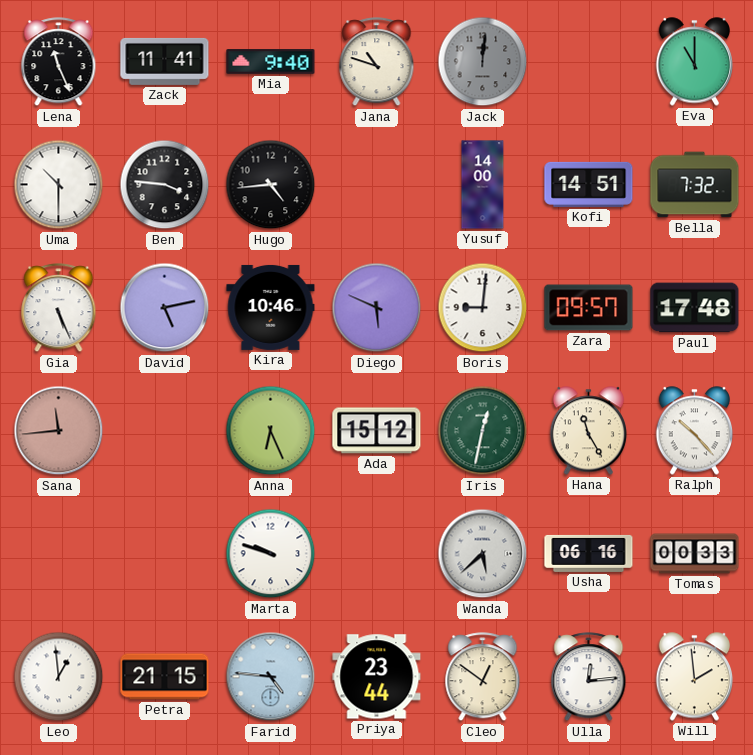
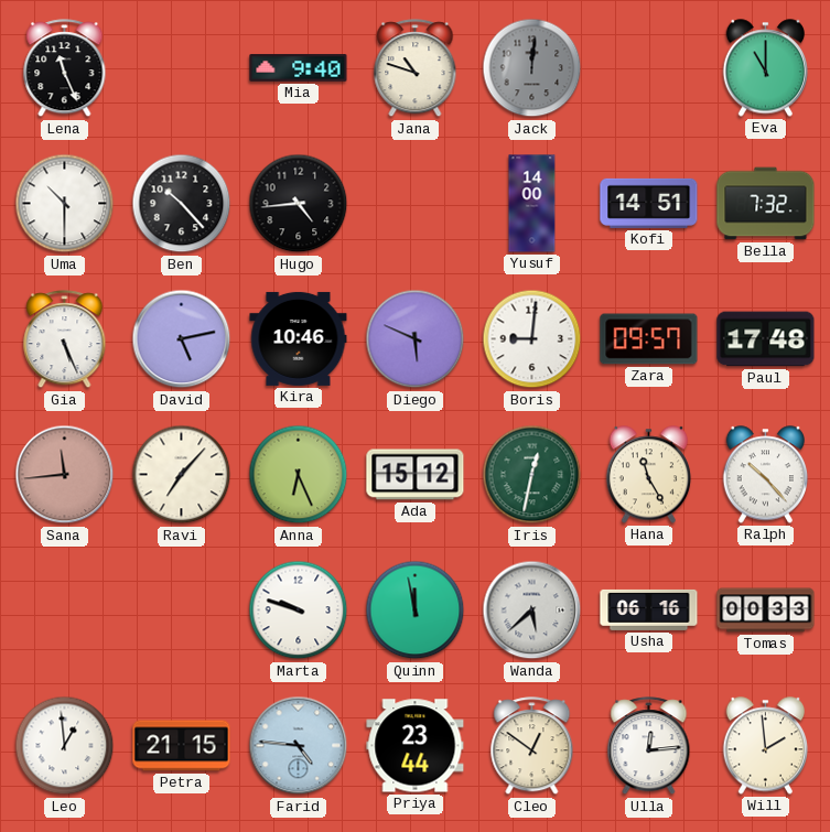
Zack: 11:41 -> none
Ben: 3:46 -> 10:23
Ravi: none -> 7:07
Quinn: none -> 11:58
